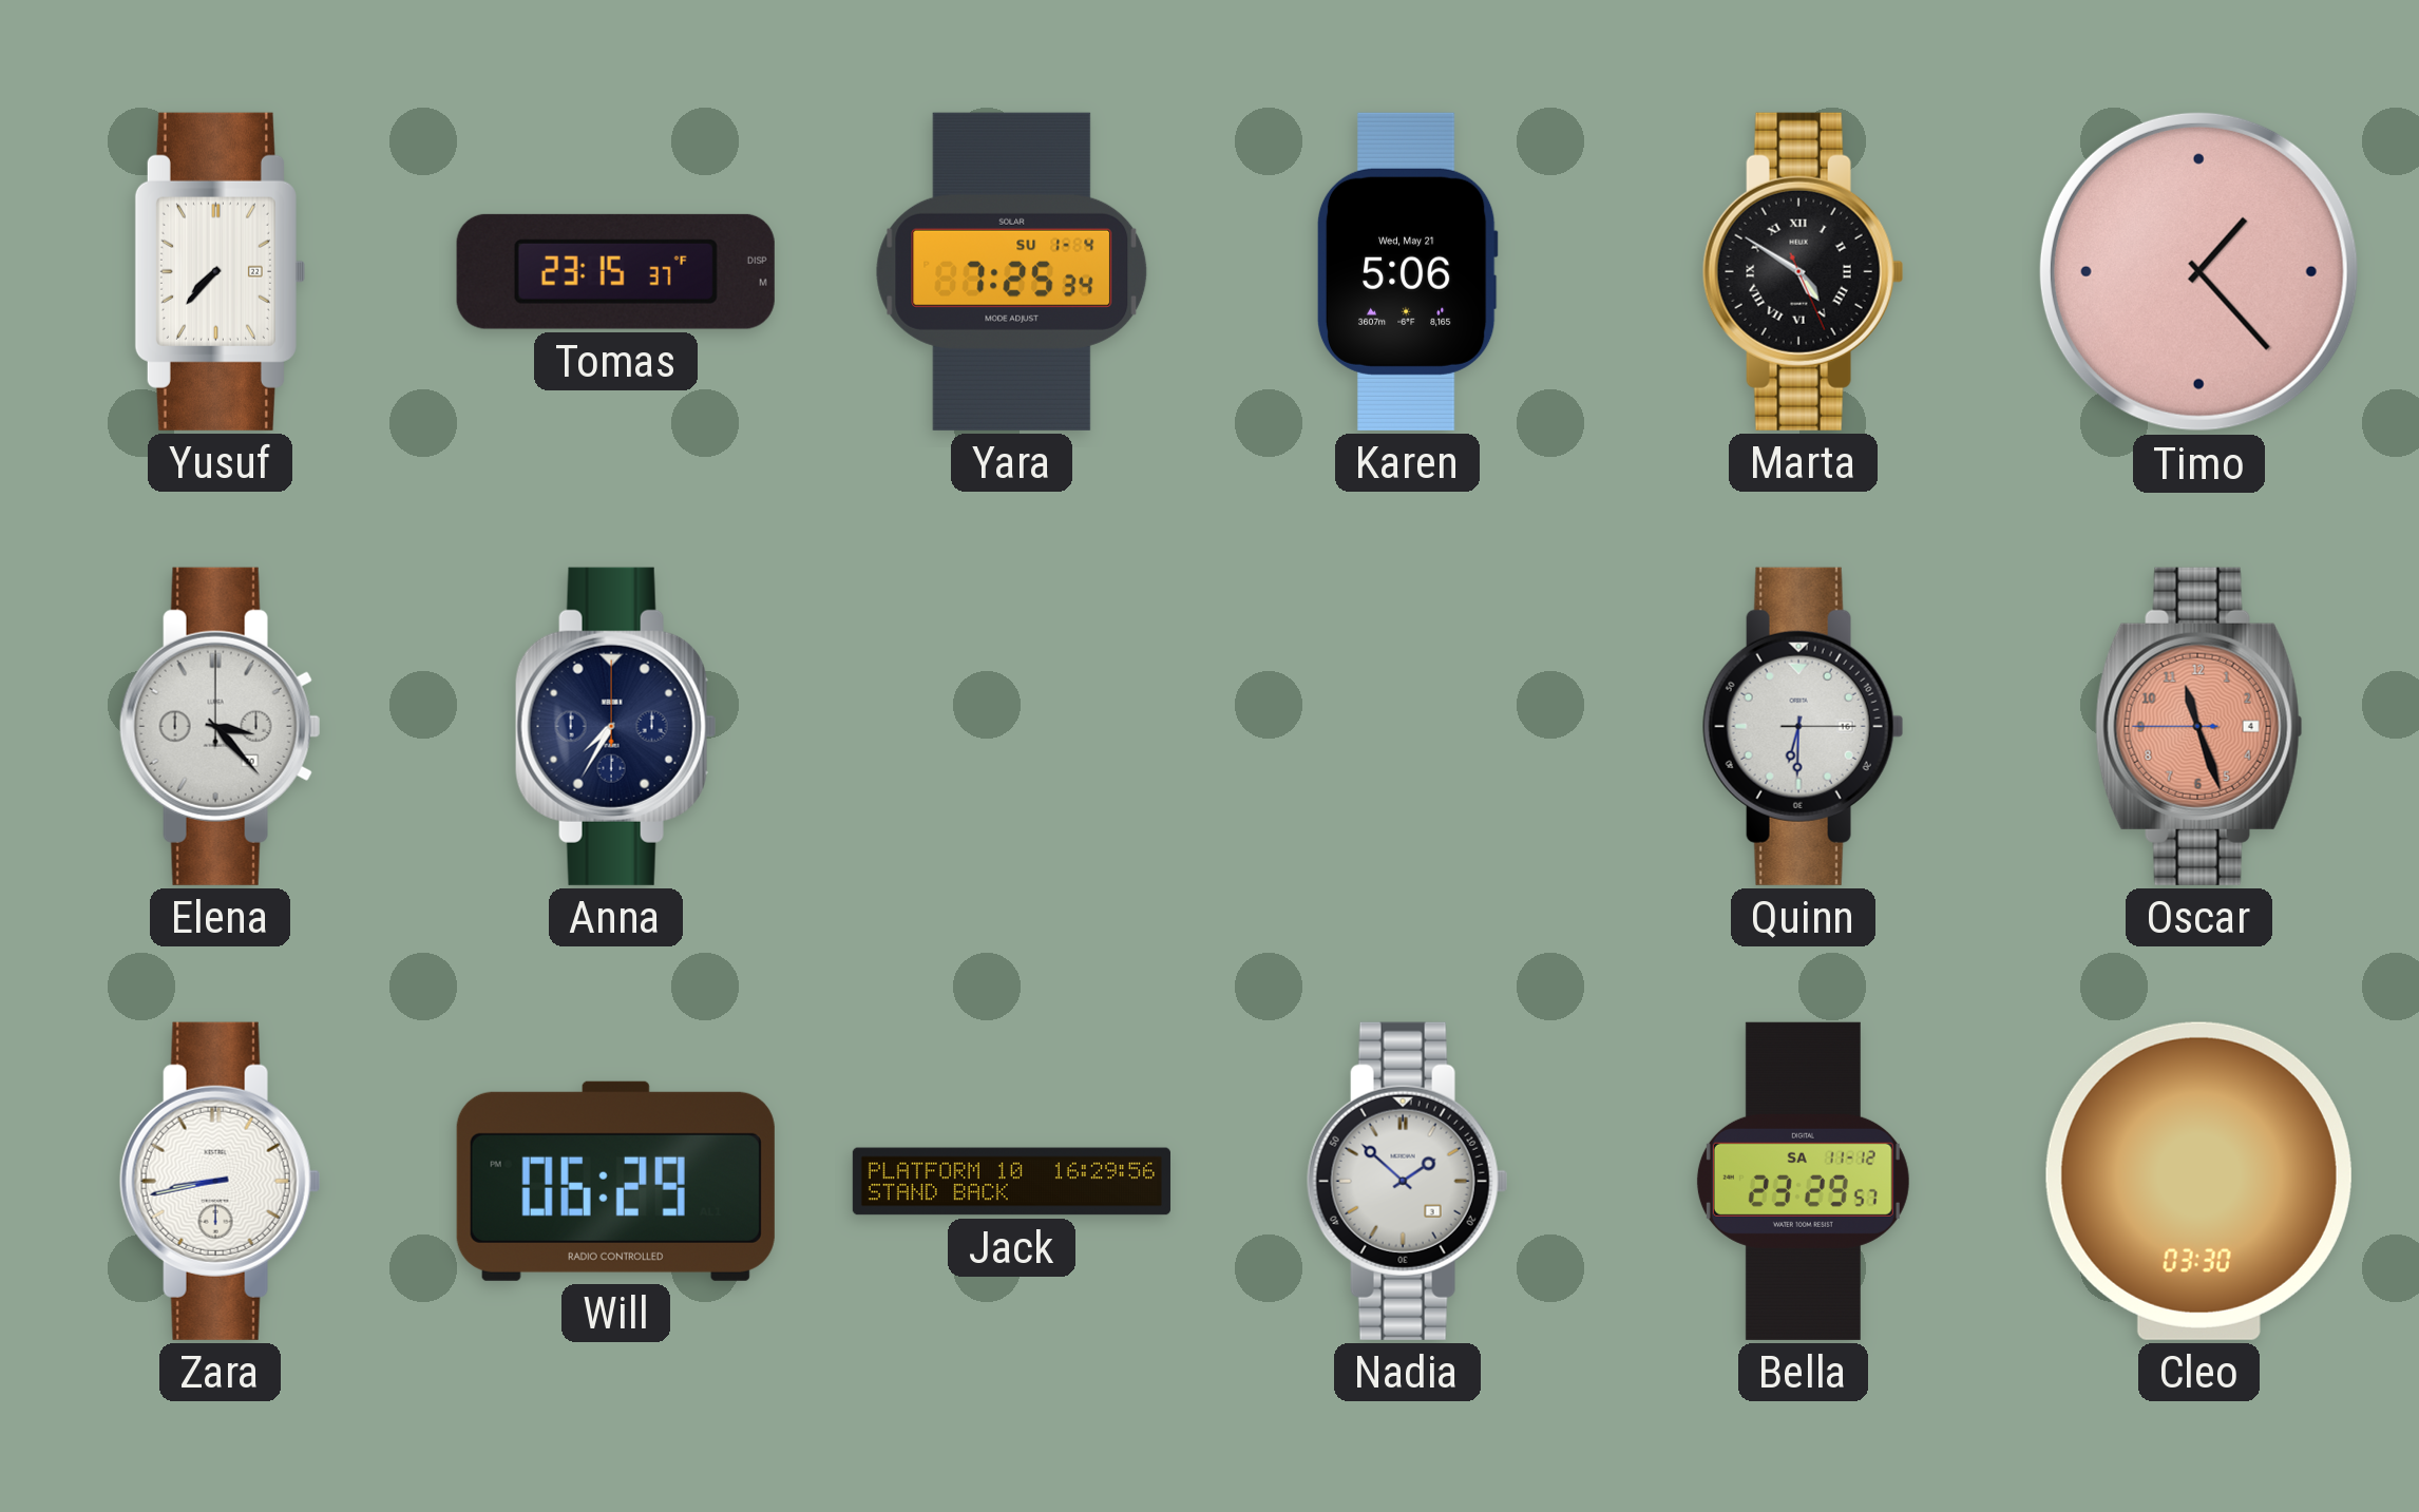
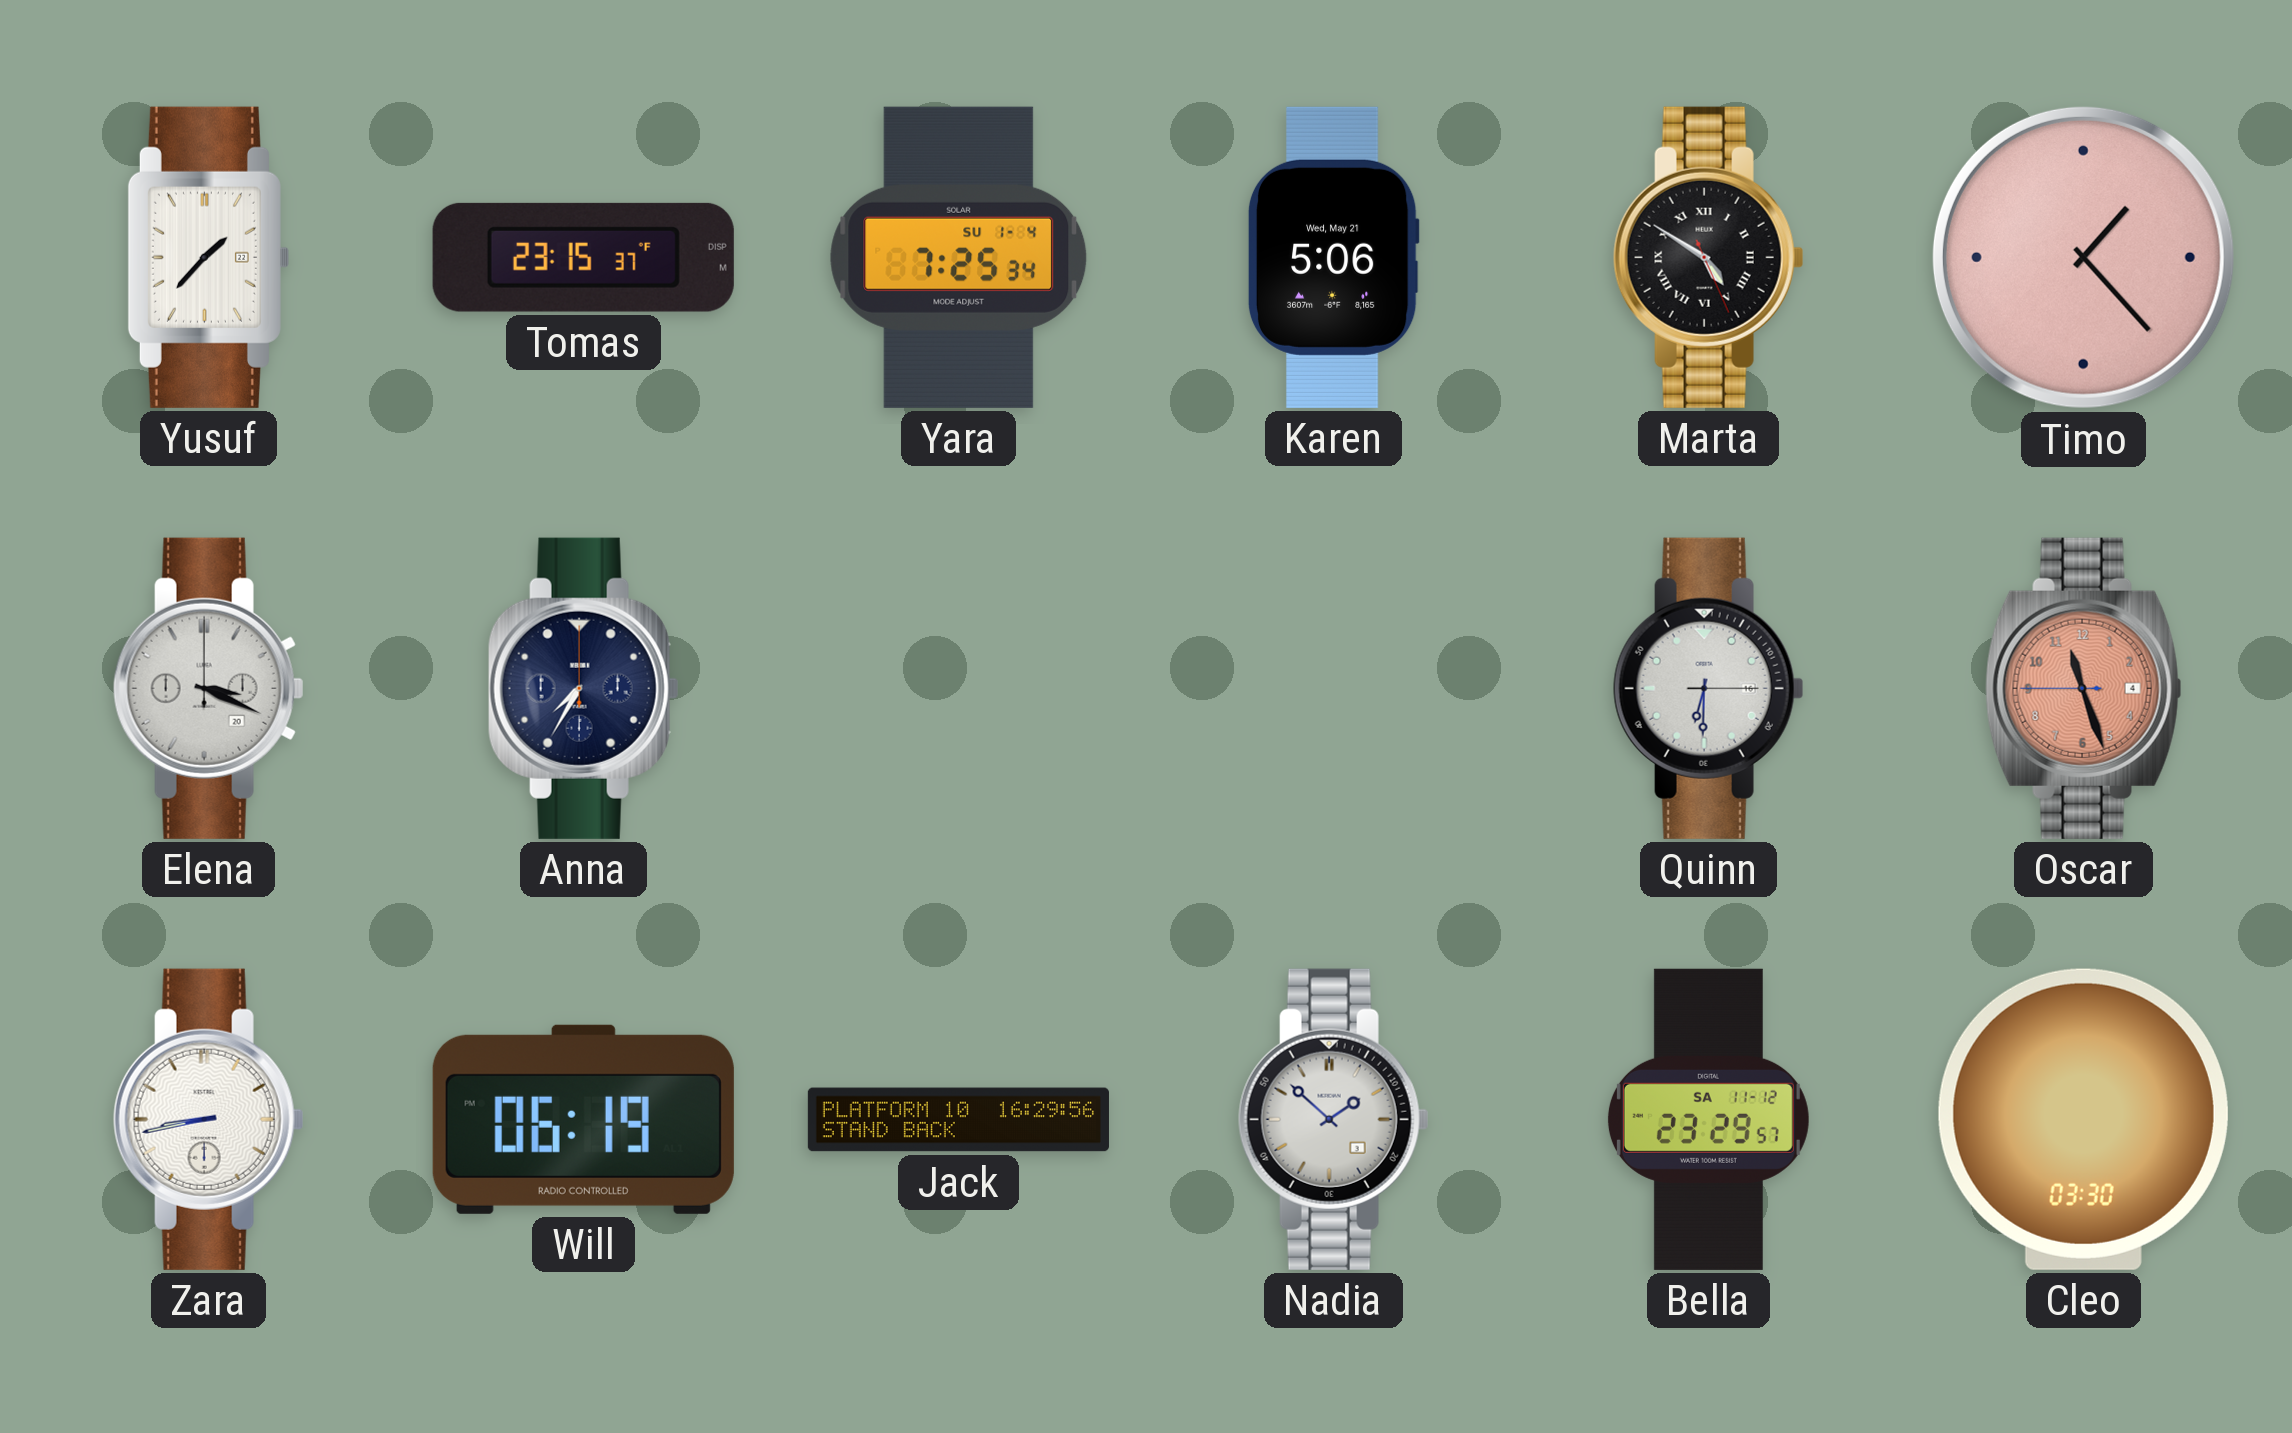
Yusuf: 7:37 -> 1:37
Elena: 3:23 -> 3:19
Will: 06:29 -> 06:19
